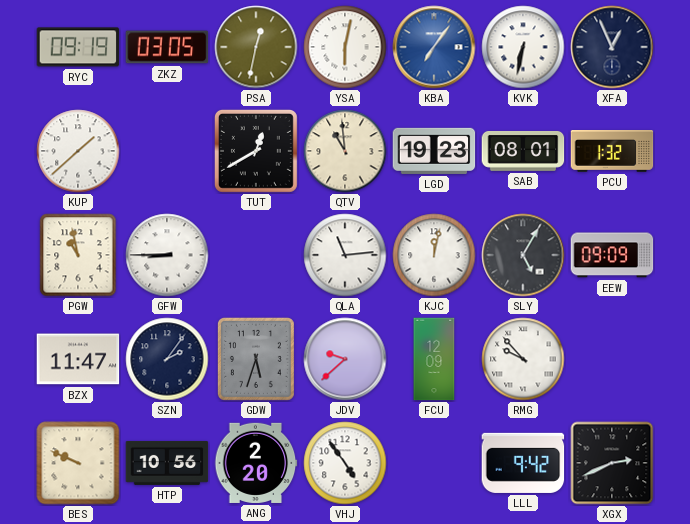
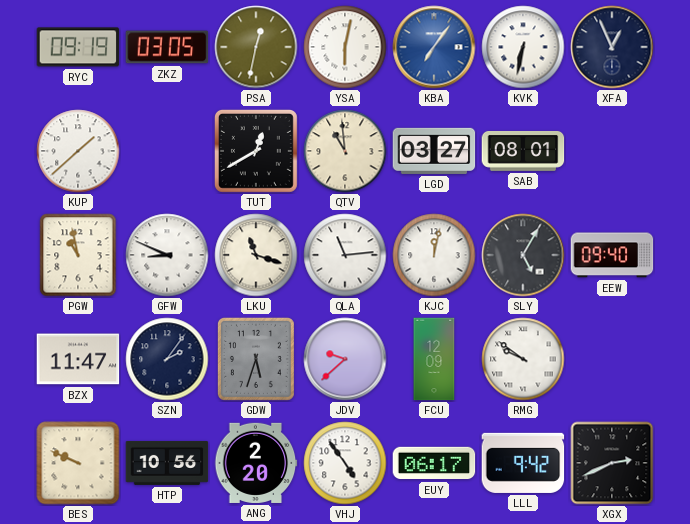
LGD: 19:23 -> 03:27
PCU: 1:32 -> none
GFW: 8:45 -> 8:49
LKU: none -> 11:18
EEW: 09:09 -> 09:40
RMG: 9:53 -> 9:51
EUY: none -> 06:17
